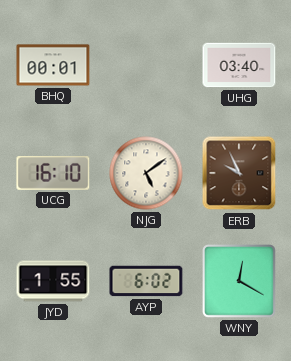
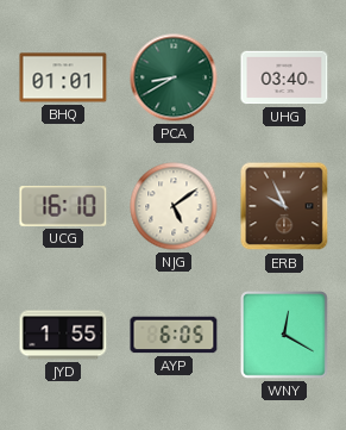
BHQ: 00:01 -> 01:01
PCA: none -> 8:40
AYP: 6:02 -> 6:05
